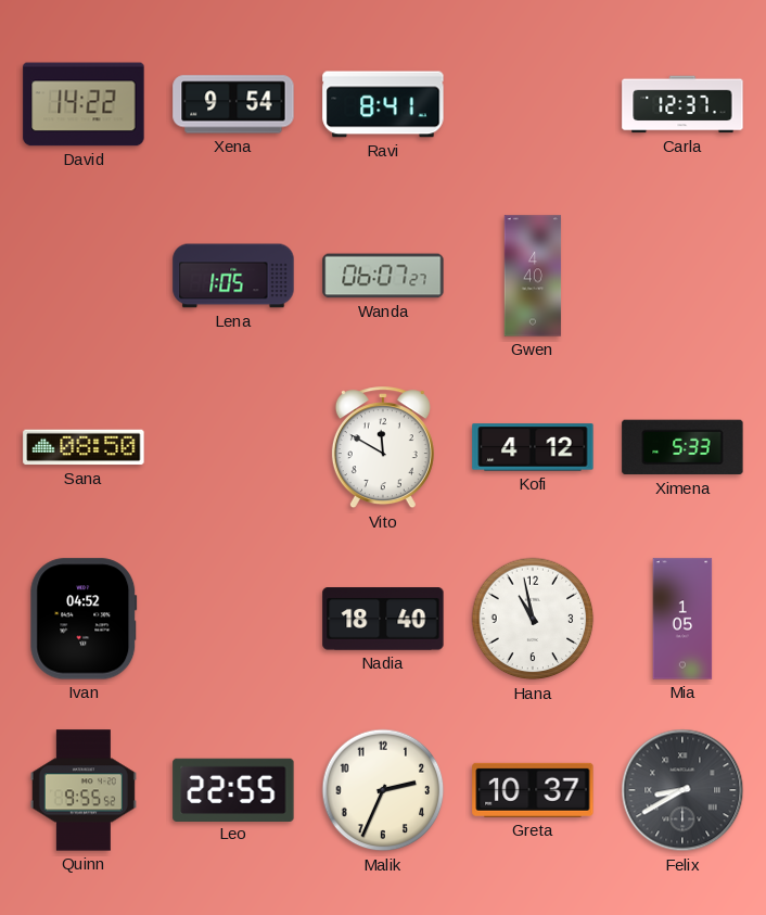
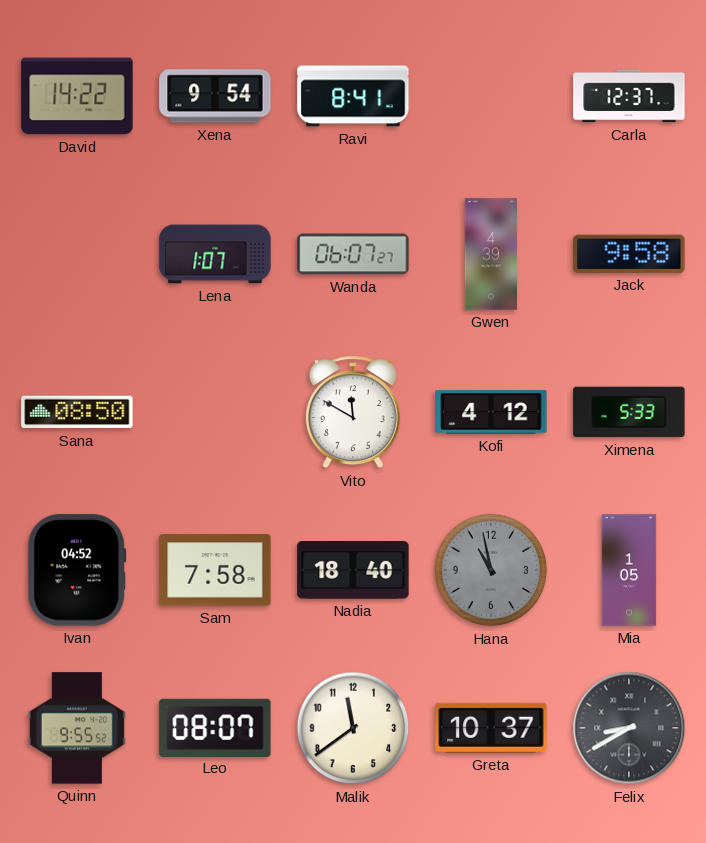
Lena: 1:05 -> 1:07
Gwen: 4:40 -> 4:39
Jack: none -> 9:58
Sam: none -> 7:58
Hana dial: white -> grey
Leo: 22:55 -> 08:07
Malik: 2:34 -> 11:39
